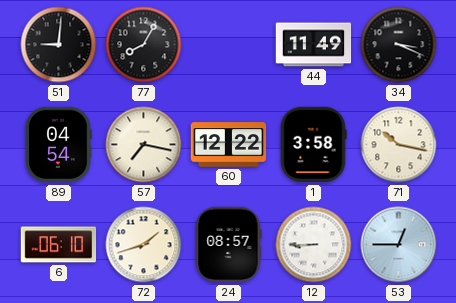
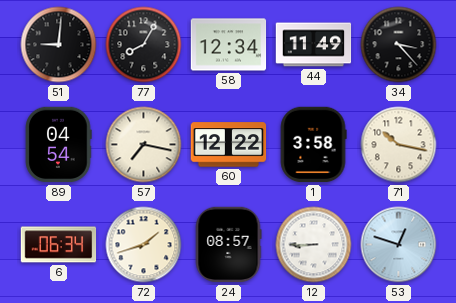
58: none -> 12:34
34: 3:19 -> 3:23
6: 06:10 -> 06:34
53: 12:45 -> 12:48
